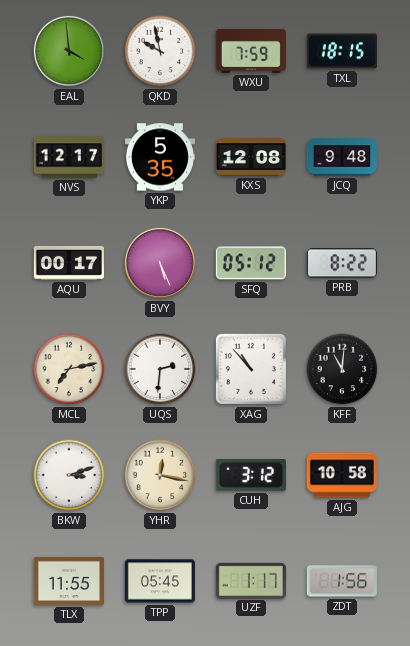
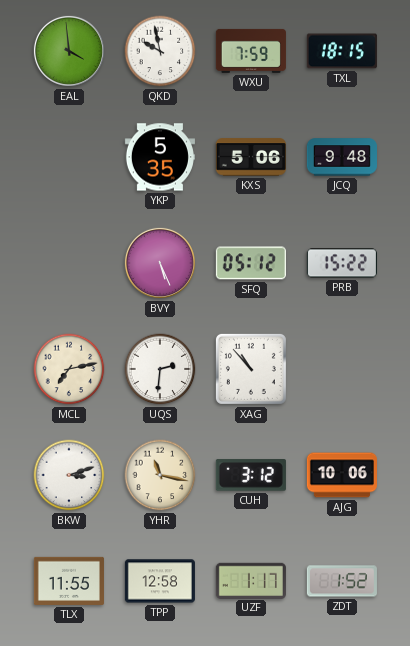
NVS: 12:17 -> none
KXS: 12:08 -> 5:06
AQU: 00:17 -> none
PRB: 8:22 -> 15:22
KFF: 11:01 -> none
YHR: 12:17 -> 11:17
AJG: 10:58 -> 10:06
TPP: 05:45 -> 12:58
ZDT: 1:56 -> 1:52
